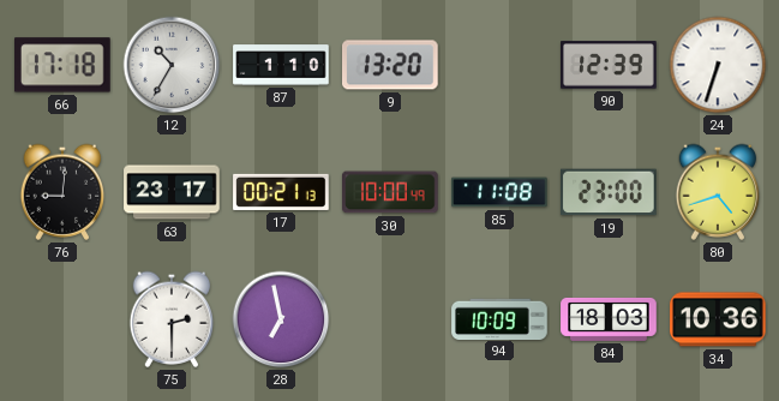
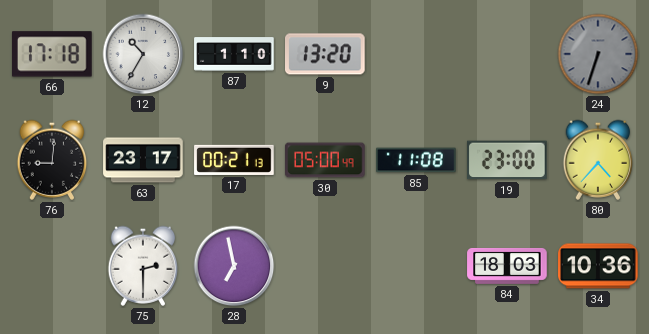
90: 12:39 -> none
24 dial: white -> grey
30: 10:00 -> 05:00
80: 4:42 -> 4:37
94: 10:09 -> none
